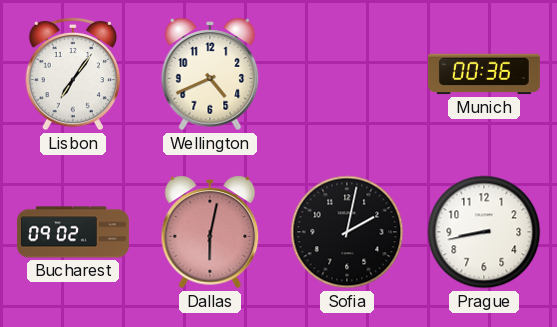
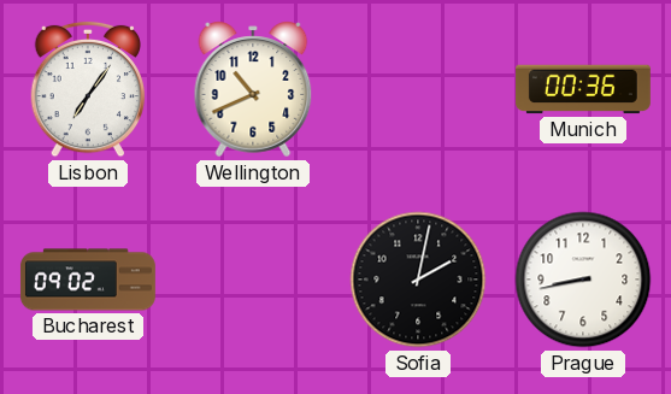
Wellington: 4:41 -> 10:41
Dallas: 6:02 -> none
